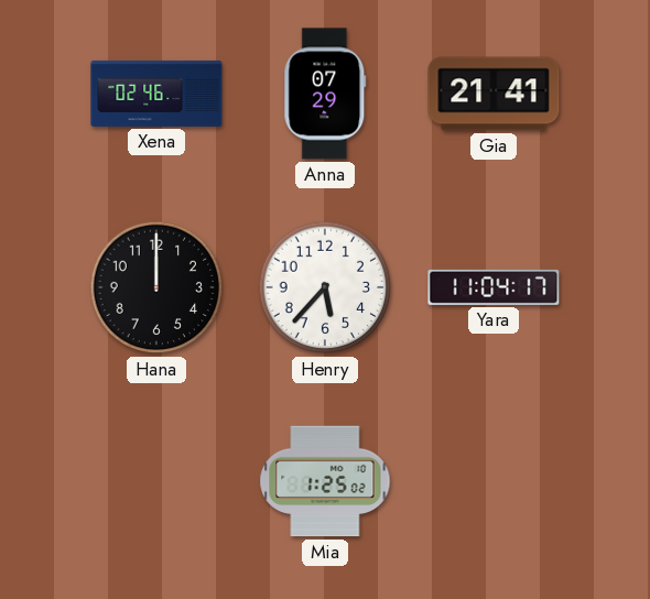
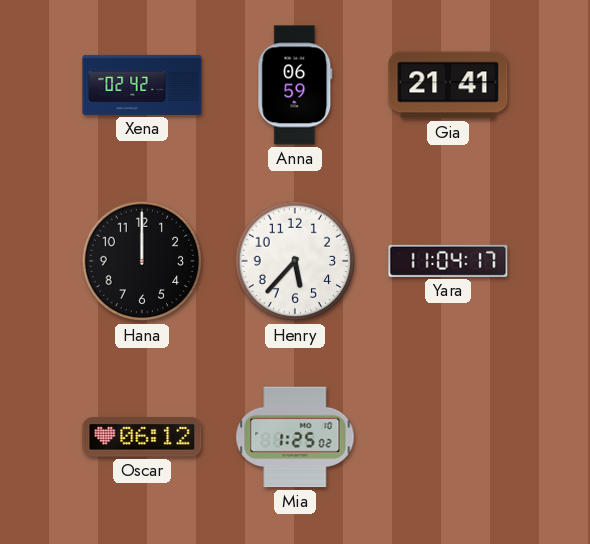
Xena: 02:46 -> 02:42
Anna: 07:29 -> 06:59
Oscar: none -> 06:12
